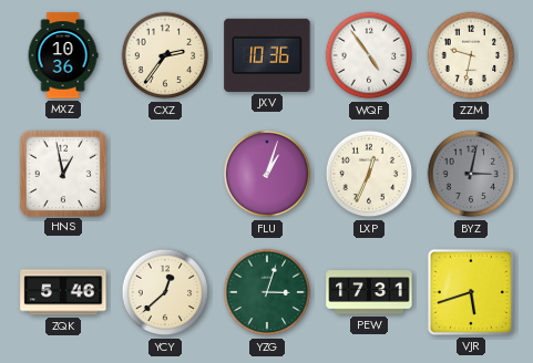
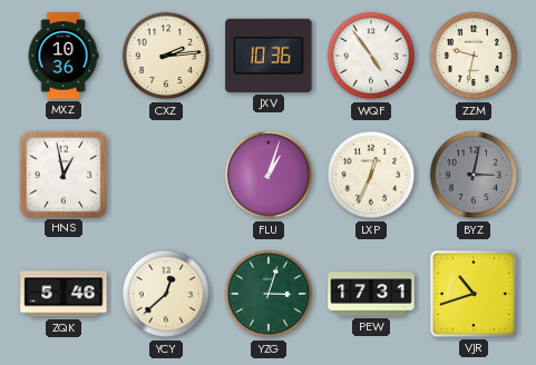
CXZ: 2:36 -> 2:14
VJR: 5:42 -> 10:42
